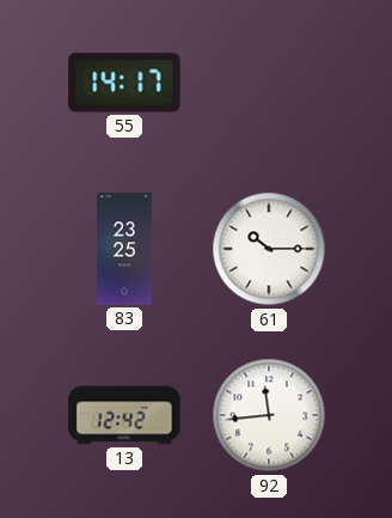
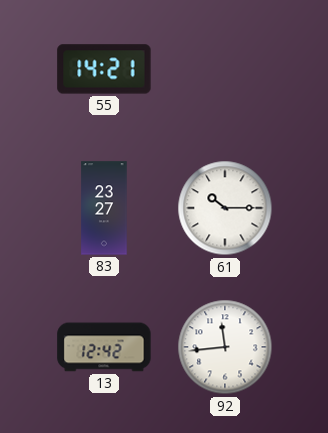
55: 14:17 -> 14:21
83: 23:25 -> 23:27
